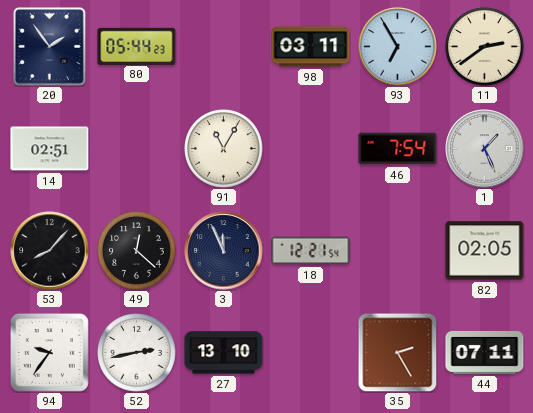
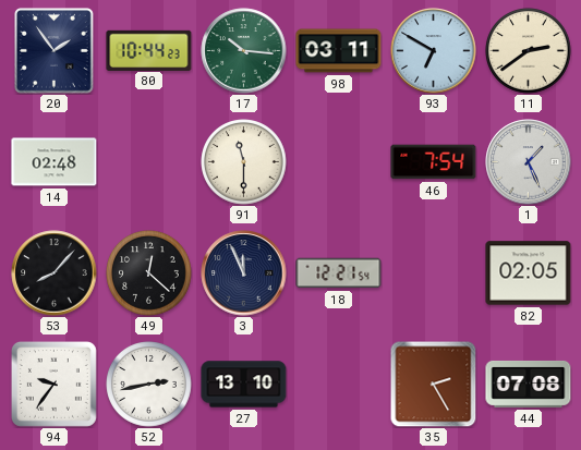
80: 05:44 -> 10:44
17: none -> 10:16
93: 6:55 -> 6:50
14: 02:51 -> 02:48
91: 11:05 -> 11:30
44: 07:11 -> 07:08
